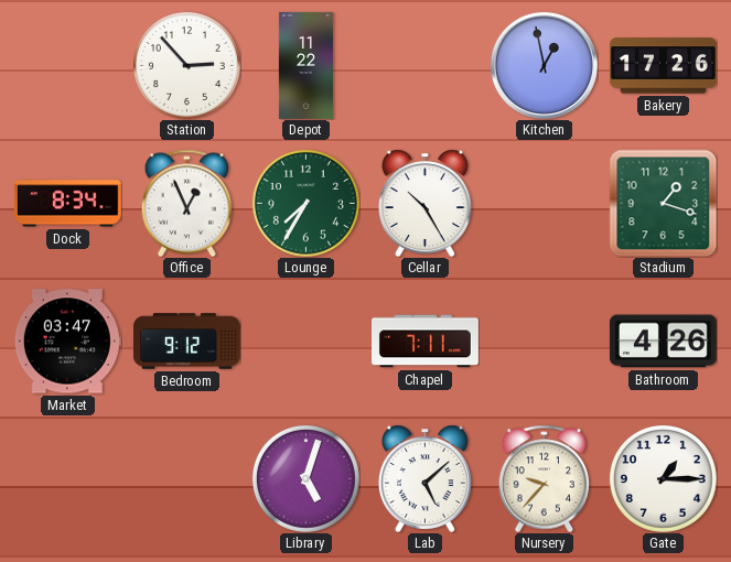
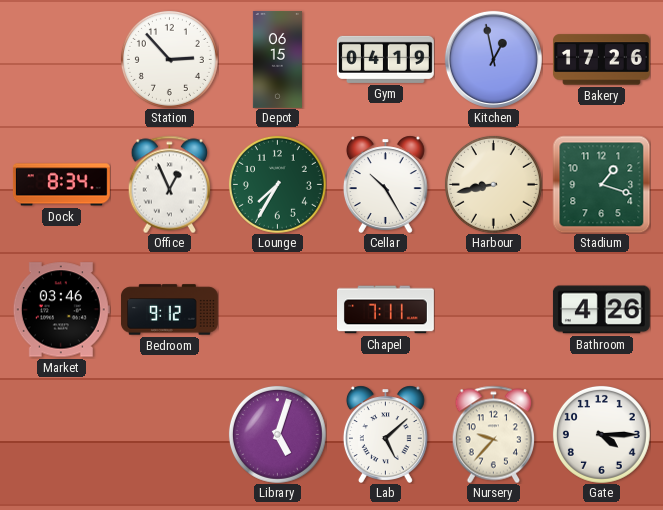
Depot: 11:22 -> 06:15
Gym: none -> 04:19
Harbour: none -> 8:43
Market: 03:47 -> 03:46
Gate: 1:15 -> 4:15
